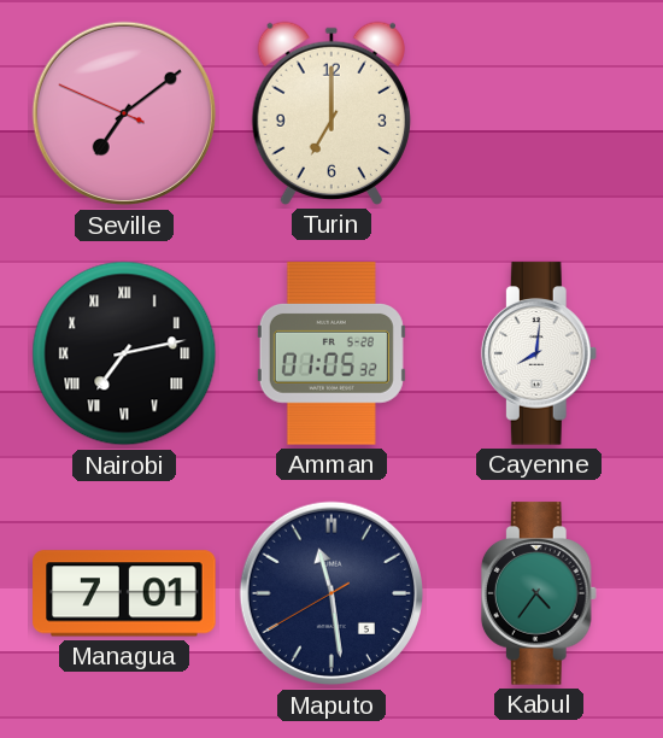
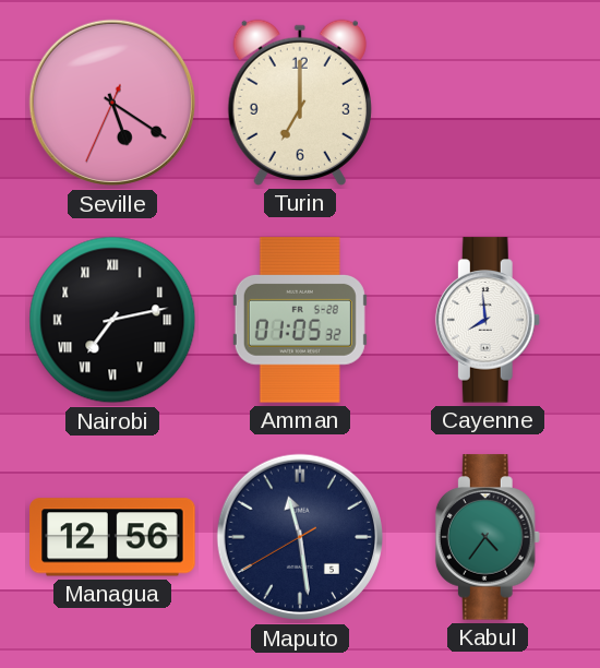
Seville: 7:08 -> 5:20
Cayenne: 8:01 -> 7:59
Managua: 7:01 -> 12:56
